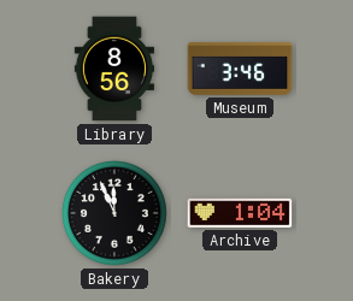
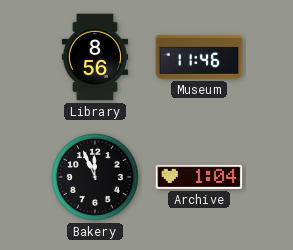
Museum: 3:46 -> 11:46
